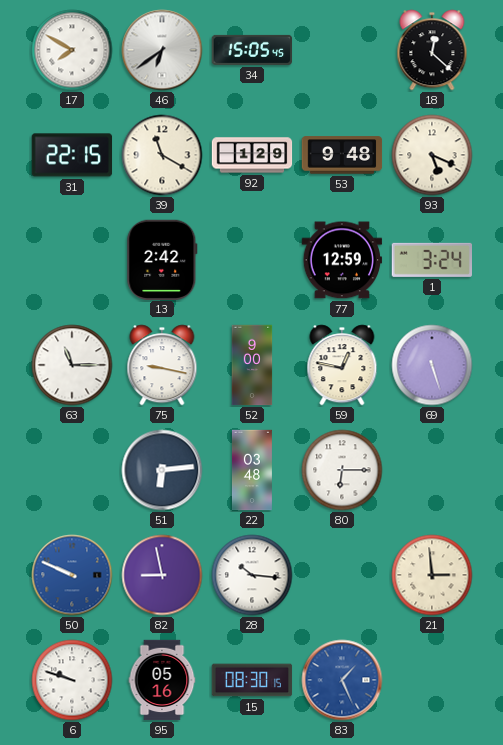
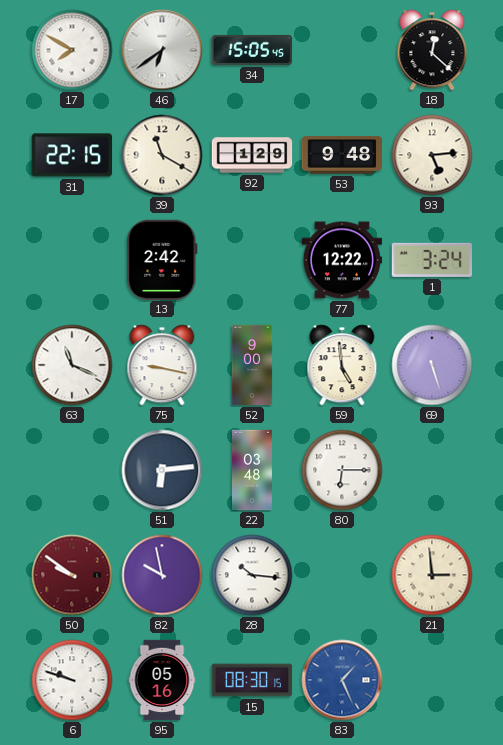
93: 5:19 -> 5:14
77: 12:59 -> 12:22
63: 11:15 -> 11:19
59: 12:47 -> 4:59
50: 9:49 -> 9:51
50 dial: blue -> burgundy
82: 8:58 -> 9:58
